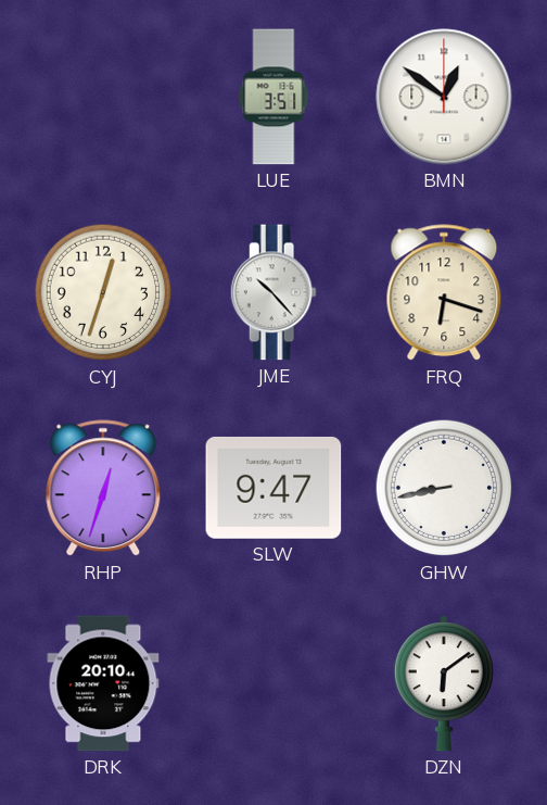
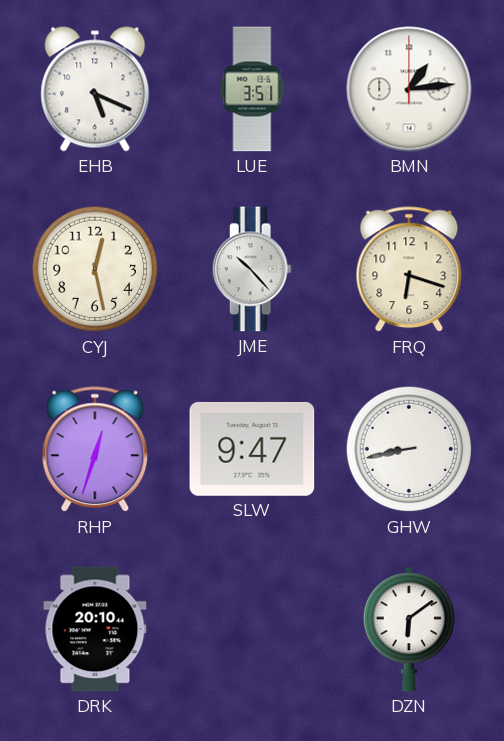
EHB: none -> 5:19
BMN: 12:51 -> 1:14
CYJ: 12:33 -> 12:28
